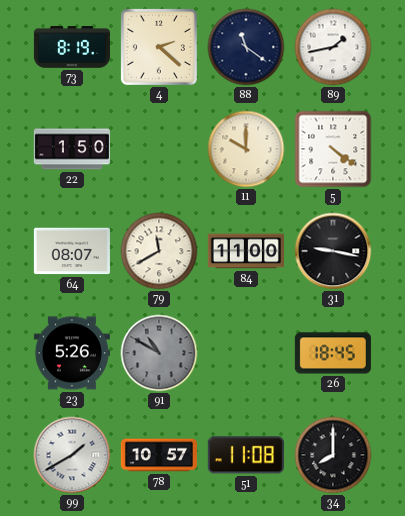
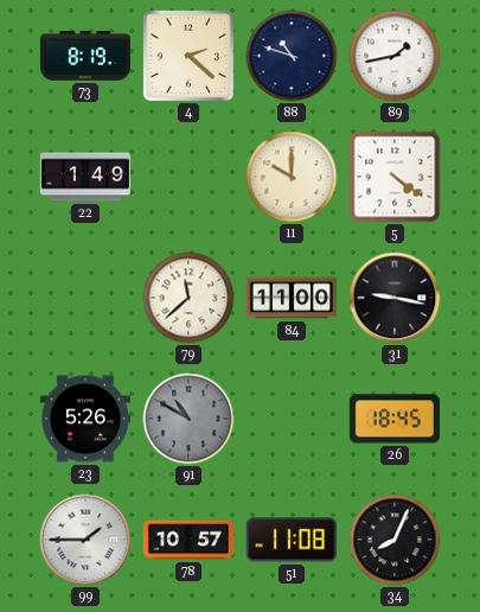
88: 11:21 -> 10:48
22: 1:50 -> 1:49
64: 08:07 -> none
79: 11:40 -> 11:38
99: 1:40 -> 1:45
34: 8:00 -> 8:04
